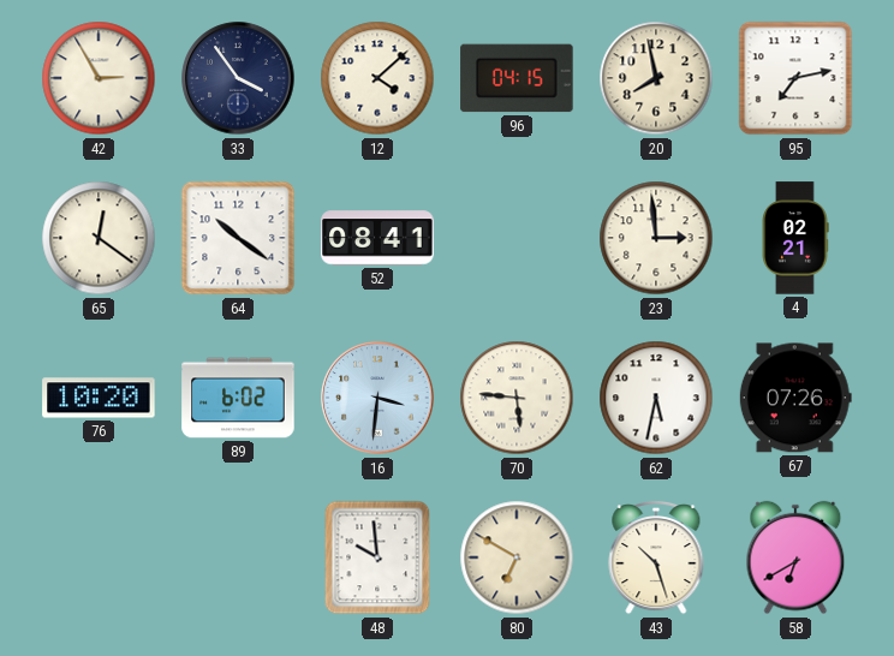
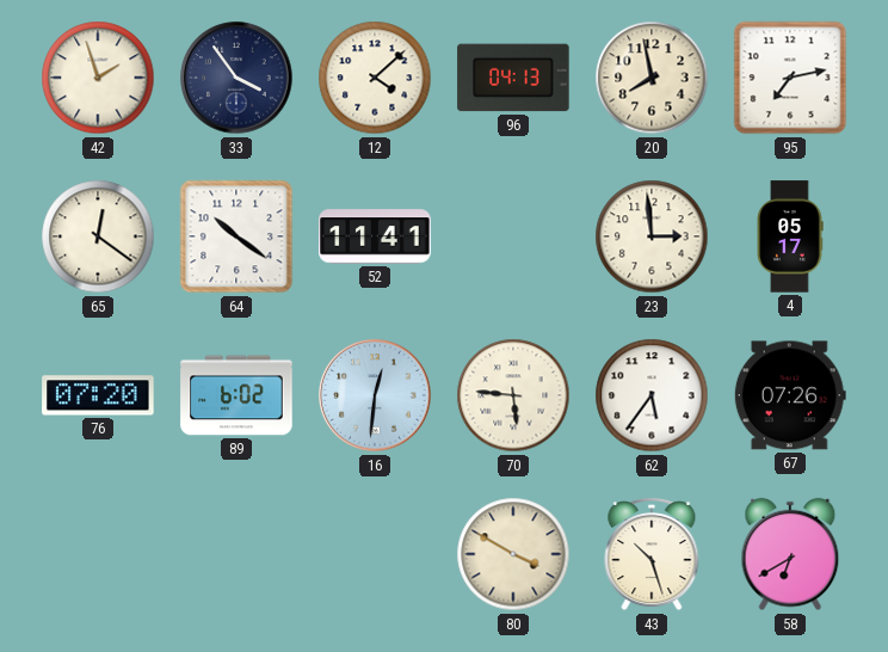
42: 2:55 -> 1:57
96: 04:15 -> 04:13
52: 08:41 -> 11:41
4: 02:21 -> 05:17
76: 10:20 -> 07:20
16: 3:31 -> 12:31
62: 5:32 -> 5:36
48: 9:59 -> none
80: 6:50 -> 3:50
